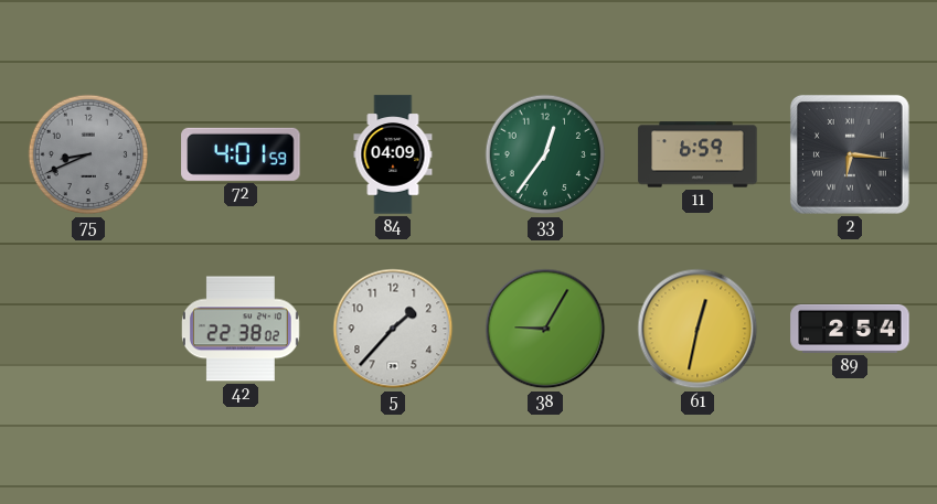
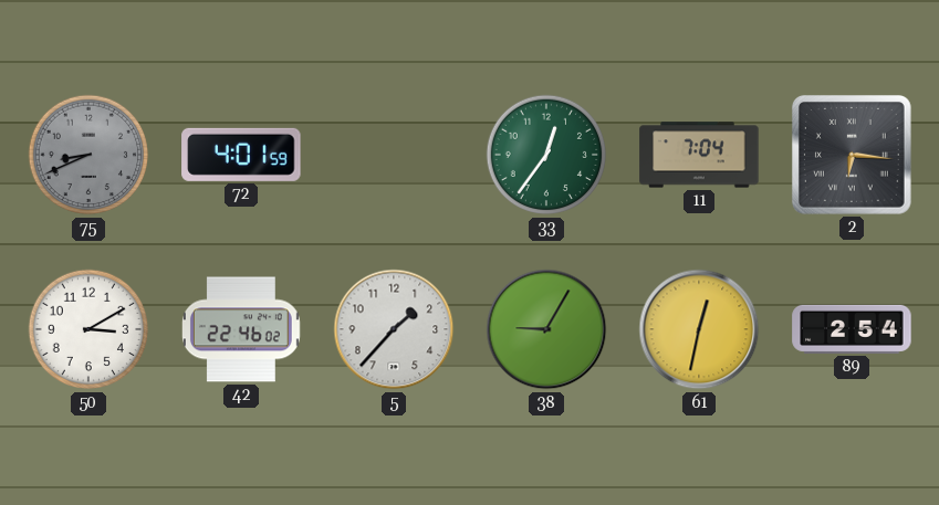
84: 04:09 -> none
11: 6:59 -> 7:04
50: none -> 3:10
42: 22:38 -> 22:46
